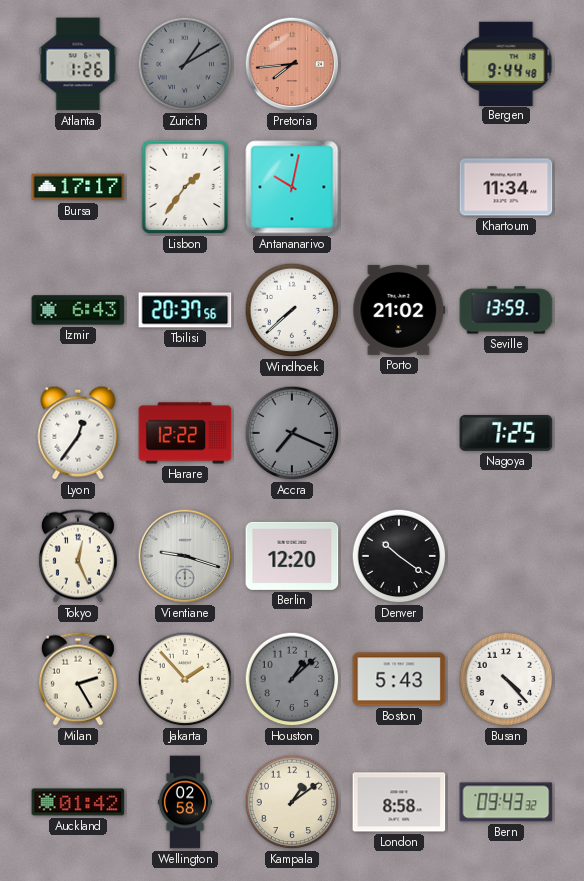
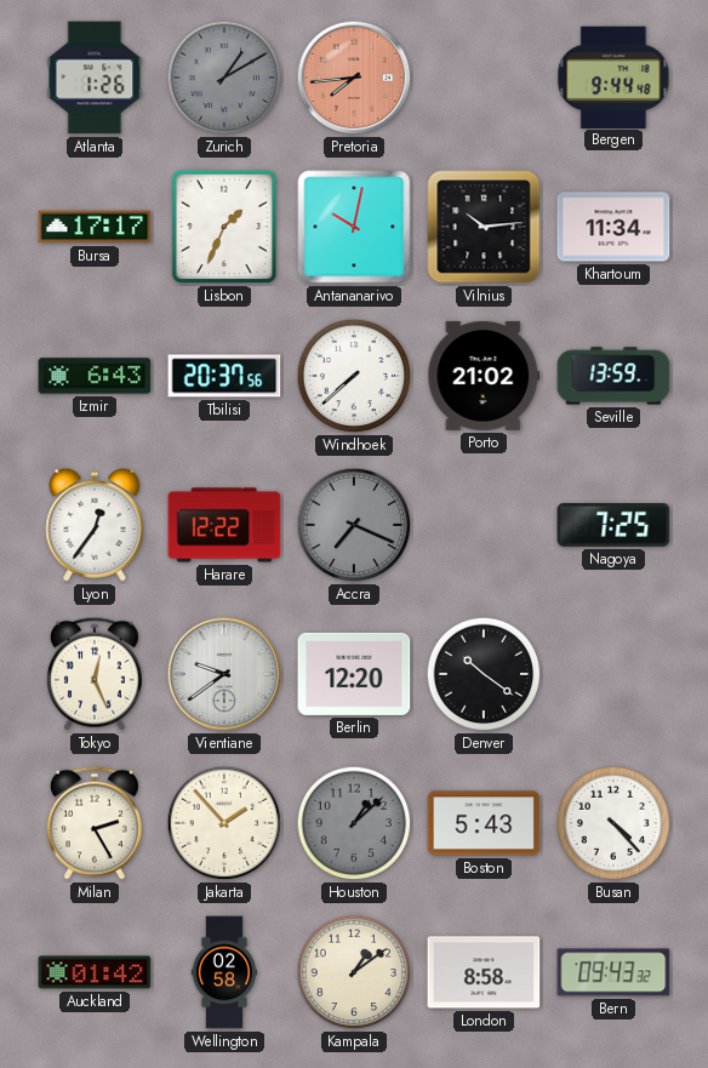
Lisbon: 1:36 -> 1:34
Vilnius: none -> 10:14
Vientiane: 9:18 -> 9:39
